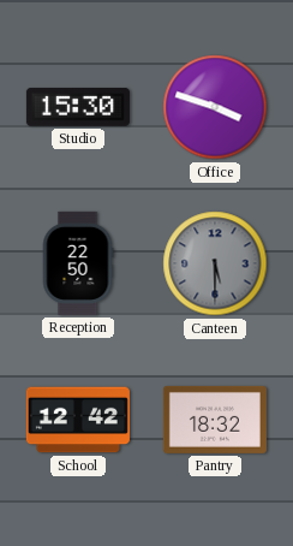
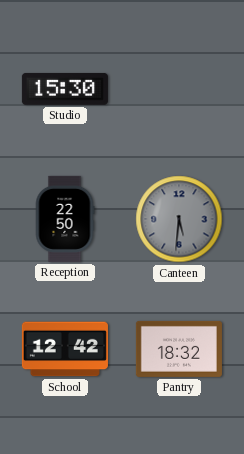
Office: 3:48 -> none
Canteen: 5:30 -> 5:31
